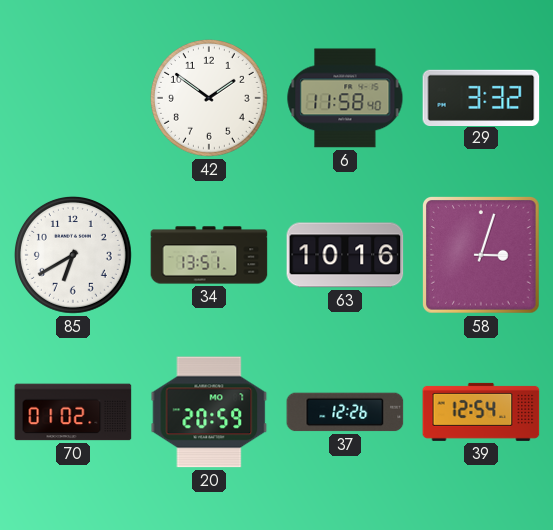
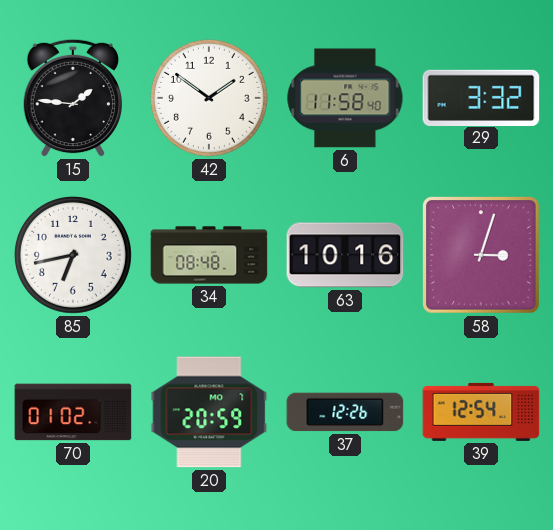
15: none -> 1:46
85: 6:40 -> 6:43
34: 13:51 -> 08:48
